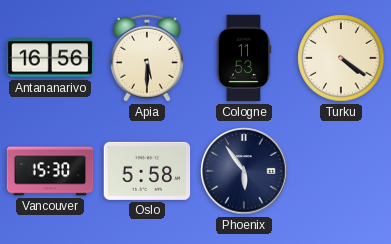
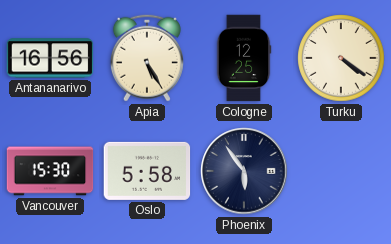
Apia: 5:30 -> 5:25
Cologne: 11:53 -> 12:25
